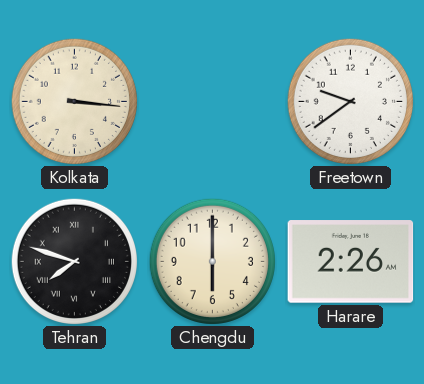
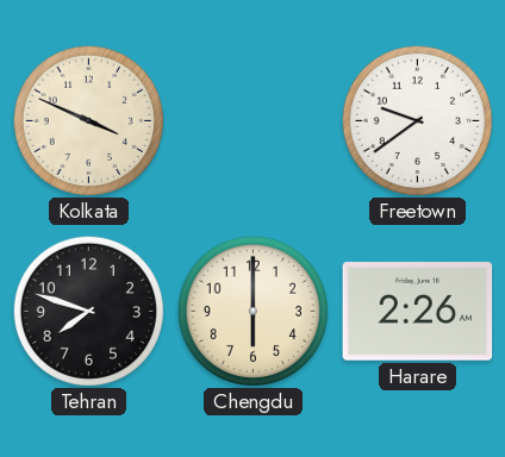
Kolkata: 3:16 -> 3:49
Tehran numerals: Roman -> Arabic
